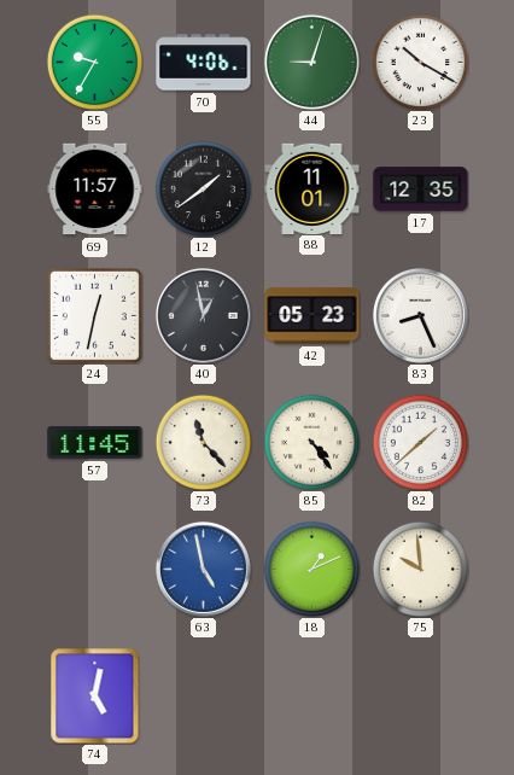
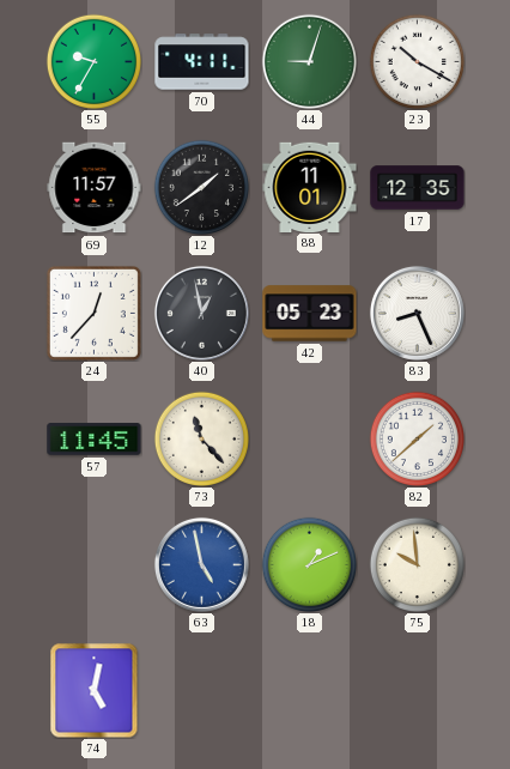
70: 4:06 -> 4:11
24: 12:32 -> 12:37
85: 4:24 -> none
